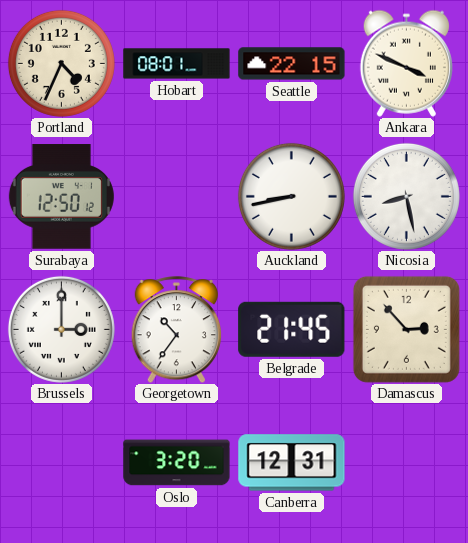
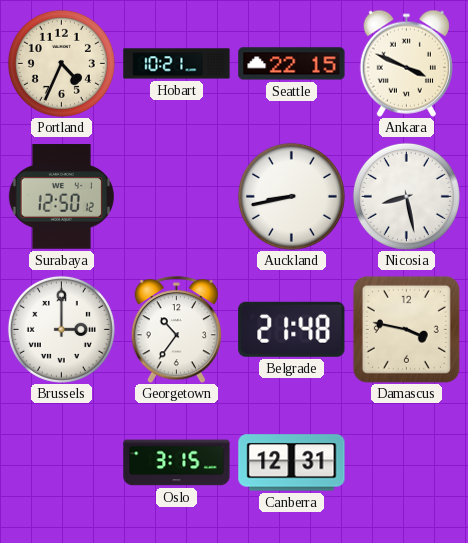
Hobart: 08:01 -> 10:21
Belgrade: 21:45 -> 21:48
Damascus: 2:53 -> 3:47
Oslo: 3:20 -> 3:15
